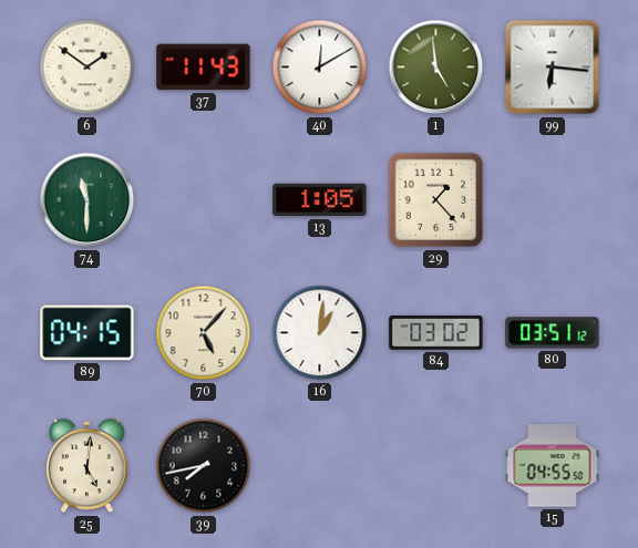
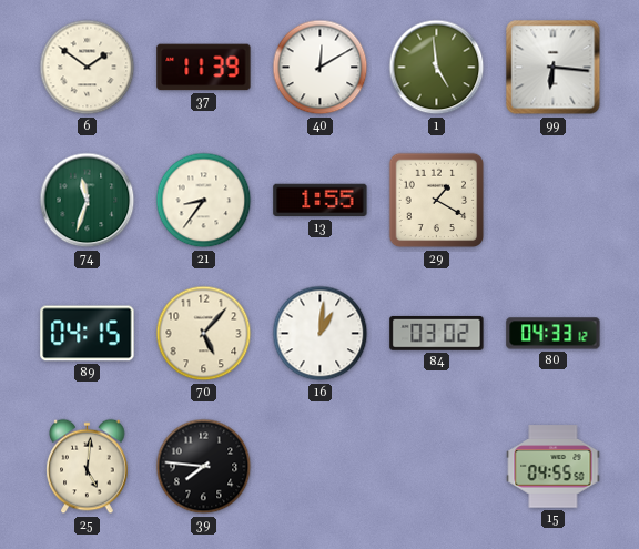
37: 11:43 -> 11:39
74: 11:30 -> 11:33
21: none -> 8:36
13: 1:05 -> 1:55
29: 1:23 -> 1:20
80: 03:51 -> 04:33
39: 7:43 -> 7:46
